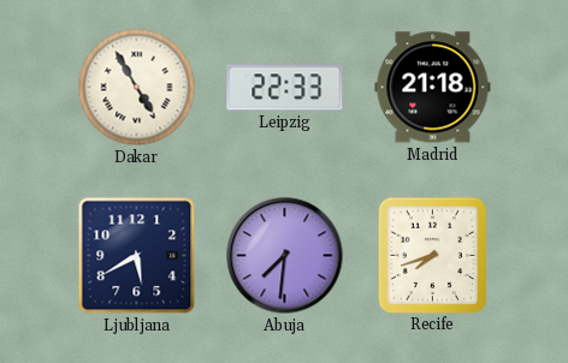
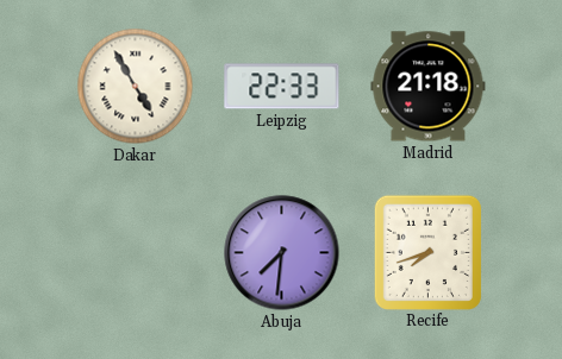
Ljubljana: 5:40 -> none
